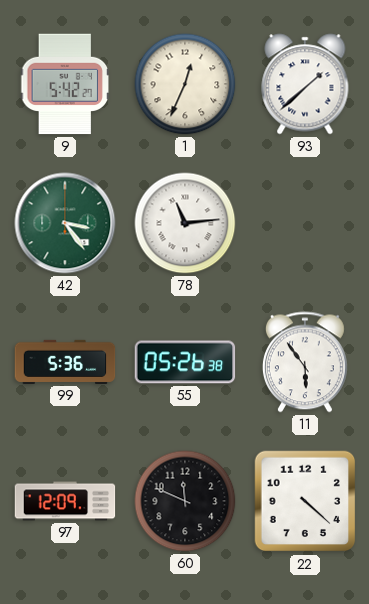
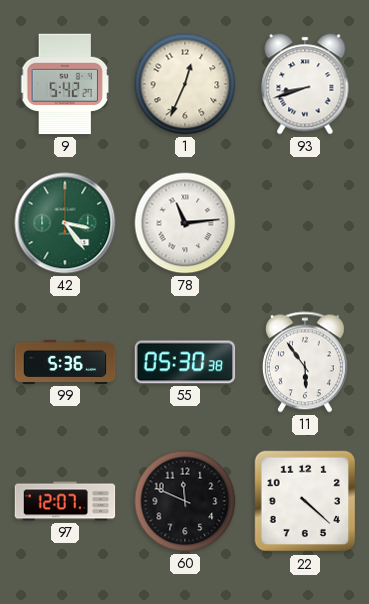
93: 1:38 -> 8:42
55: 05:26 -> 05:30
97: 12:09 -> 12:07
